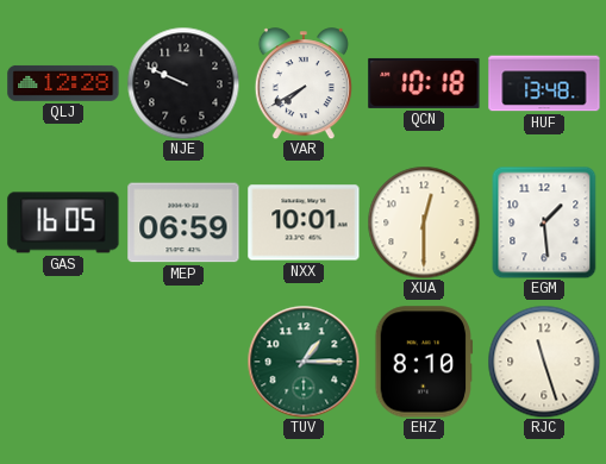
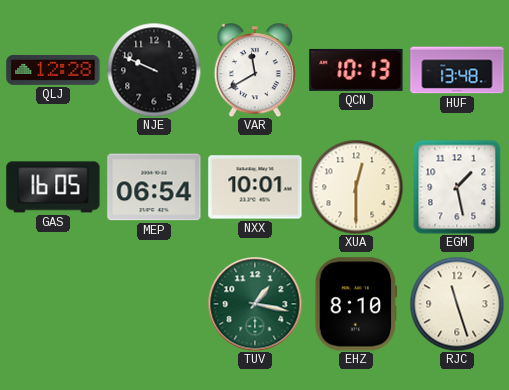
VAR: 7:40 -> 11:40
QCN: 10:18 -> 10:13
MEP: 06:59 -> 06:54
EGM: 1:29 -> 1:28
TUV: 1:15 -> 1:17
